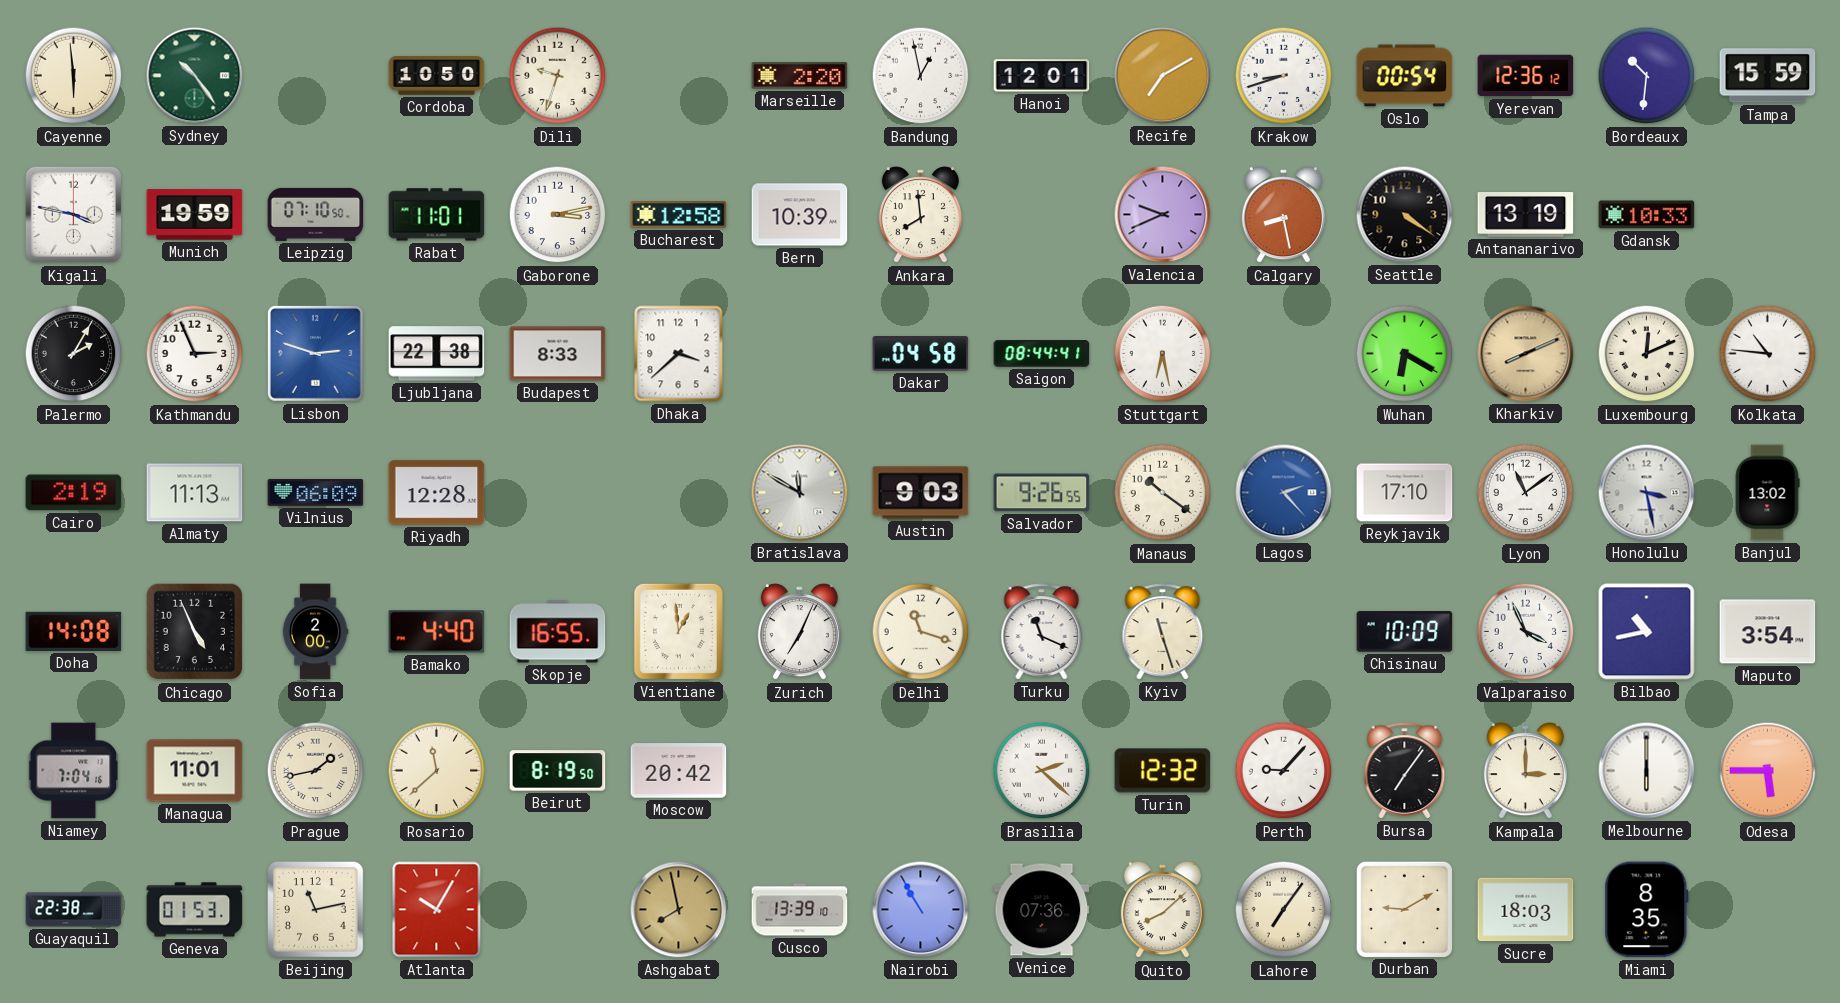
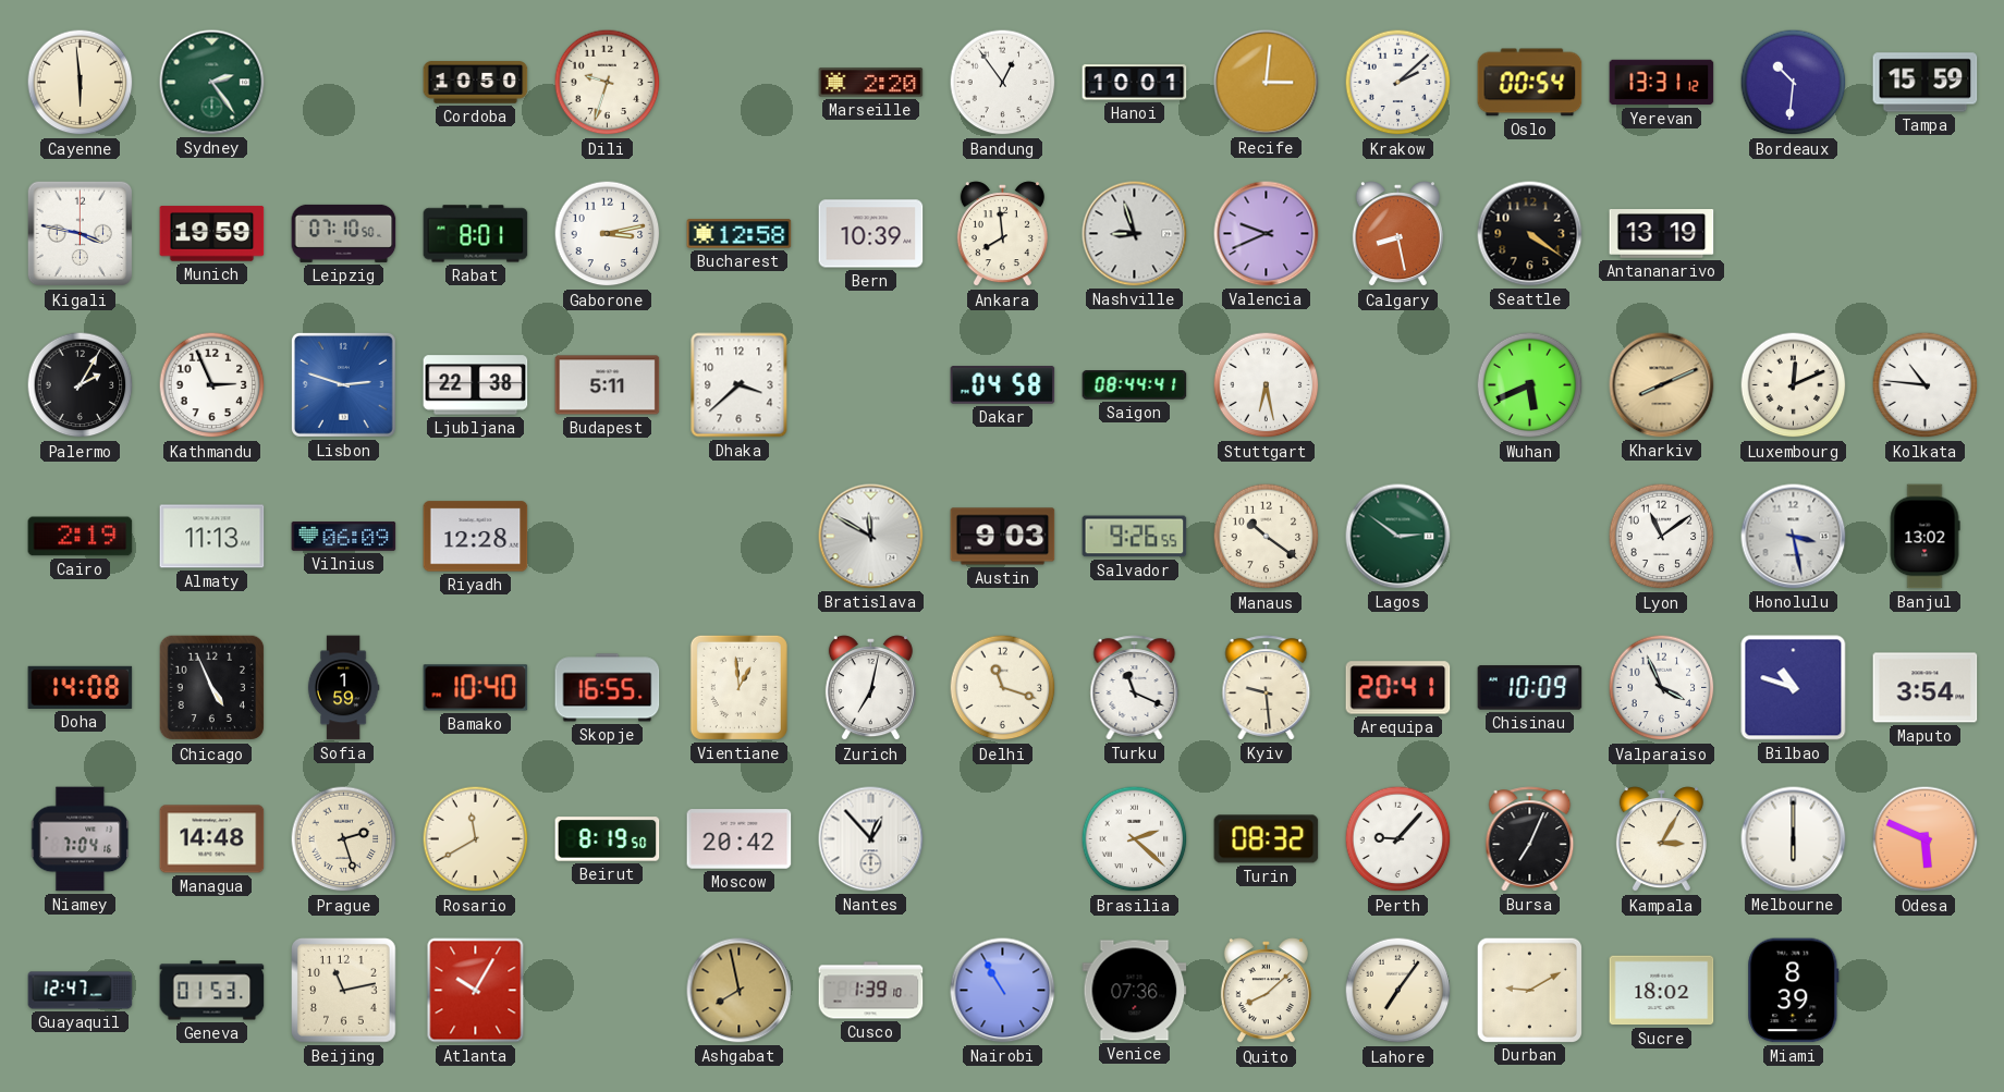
Sydney: 10:24 -> 2:24
Bandung: 12:58 -> 12:54
Hanoi: 12:01 -> 10:01
Recife: 7:10 -> 3:01
Krakow: 8:42 -> 2:08
Yerevan: 12:36 -> 13:31
Rabat: 11:01 -> 8:01
Nashville: none -> 8:57
Gdansk: 10:33 -> none
Budapest: 8:33 -> 5:11
Wuhan: 6:20 -> 5:41
Lagos: 2:23 -> 2:51
Lagos dial: blue -> green
Reykjavik: 17:10 -> none
Sofia: 2:00 -> 1:59
Bamako: 4:40 -> 10:40
Zurich: 7:04 -> 7:02
Kyiv: 11:27 -> 9:29
Arequipa: none -> 20:41
Bilbao: 10:43 -> 10:48
Managua: 11:01 -> 14:48
Prague: 1:43 -> 2:27
Rosario: 11:38 -> 11:40
Nantes: none -> 12:53
Turin: 12:32 -> 08:32
Bursa: 7:06 -> 7:04
Kampala: 3:00 -> 3:05
Odesa: 5:45 -> 5:49
Guayaquil: 22:38 -> 12:47
Cusco: 13:39 -> 1:39
Sucre: 18:03 -> 18:02
Miami: 8:35 -> 8:39
